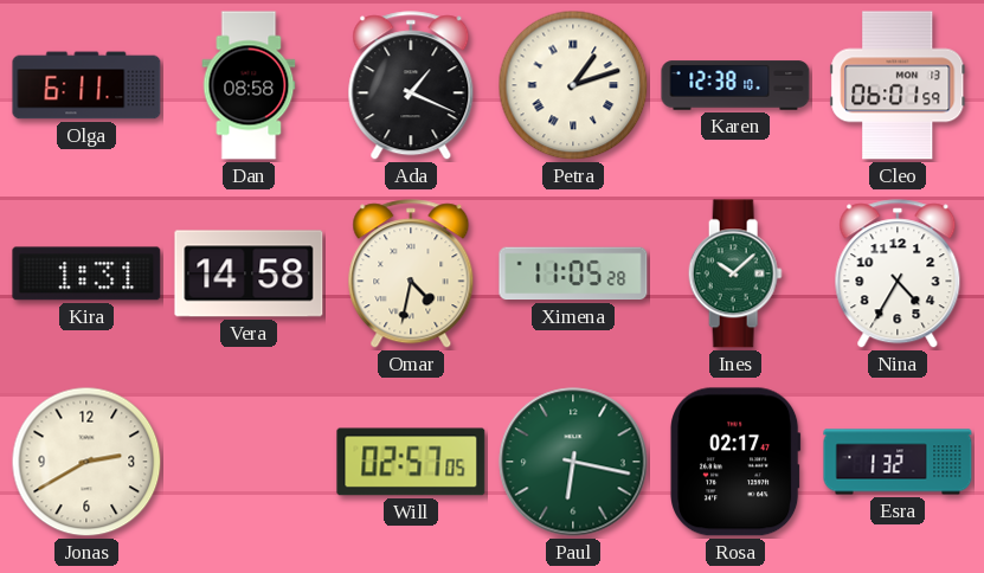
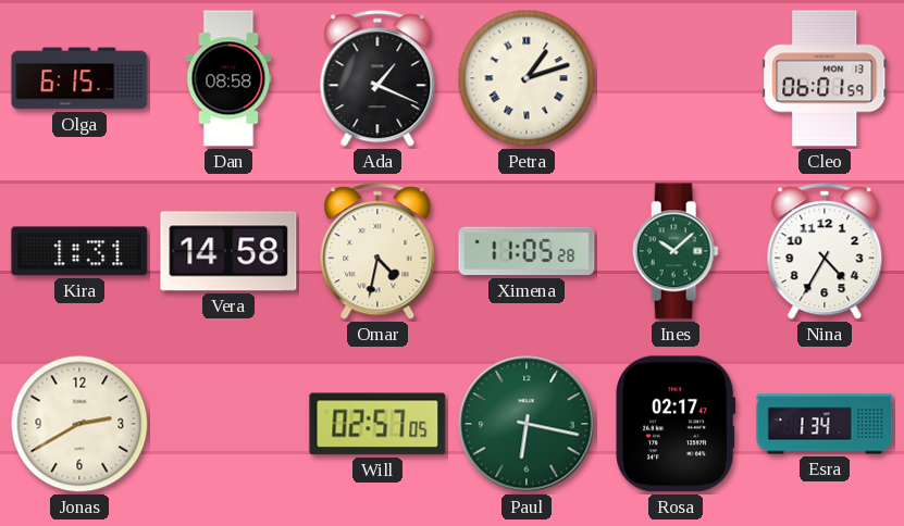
Olga: 6:11 -> 6:15
Karen: 12:38 -> none
Esra: 1:32 -> 1:34
